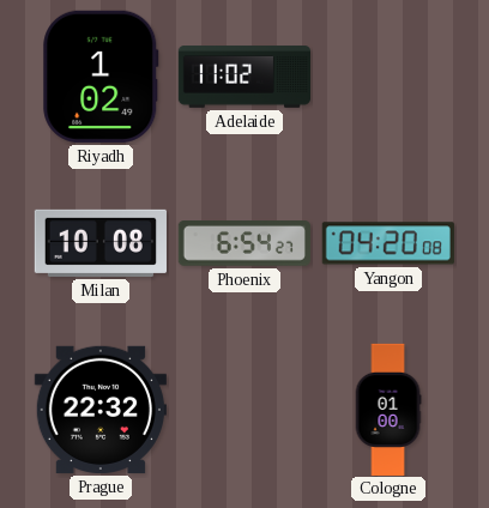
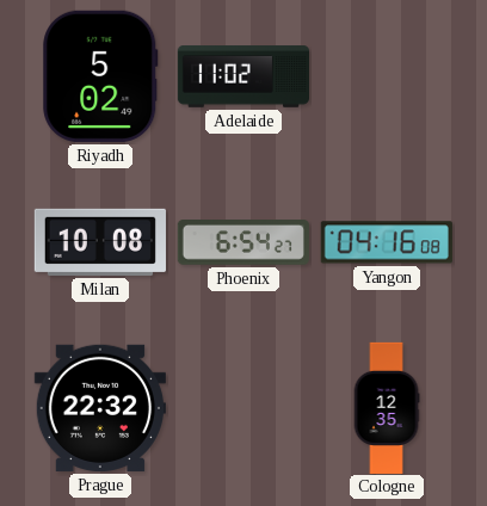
Riyadh: 1:02 -> 5:02
Yangon: 04:20 -> 04:16
Cologne: 01:00 -> 12:35
